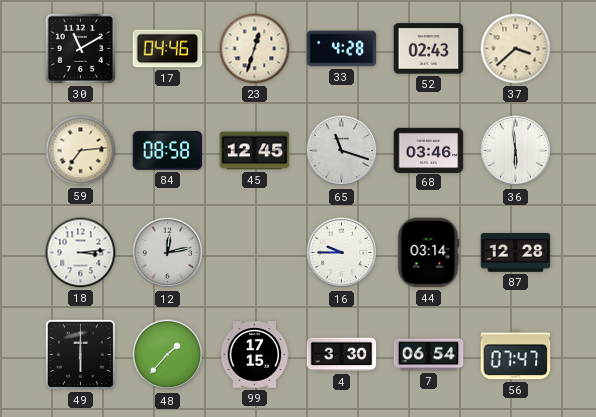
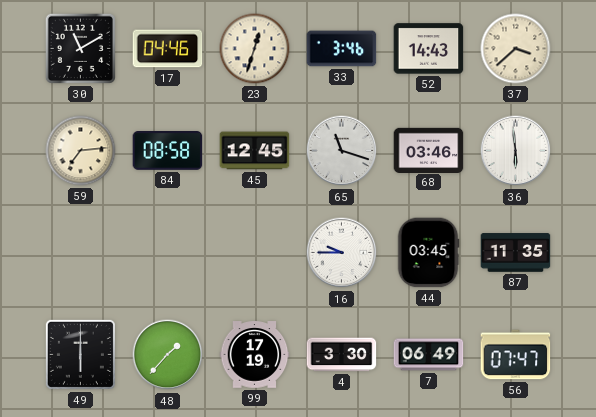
33: 4:28 -> 3:46
52: 02:43 -> 14:43
18: 3:14 -> none
12: 12:13 -> none
44: 03:14 -> 03:45
87: 12:28 -> 11:35
99: 17:15 -> 17:19
7: 06:54 -> 06:49
